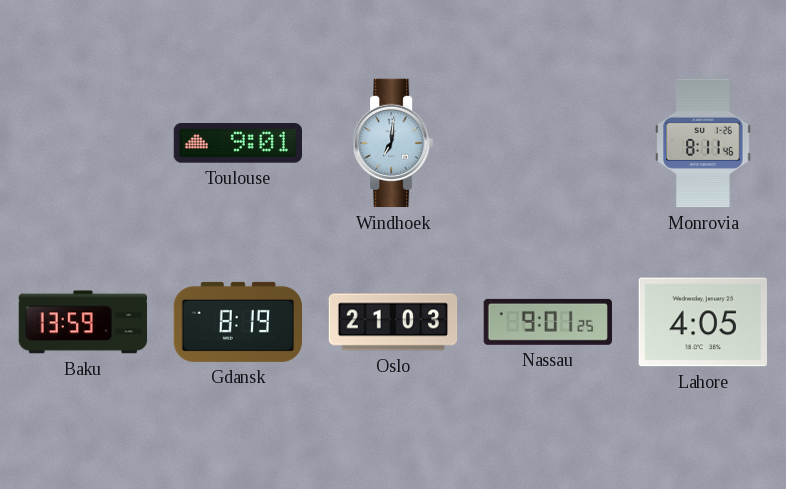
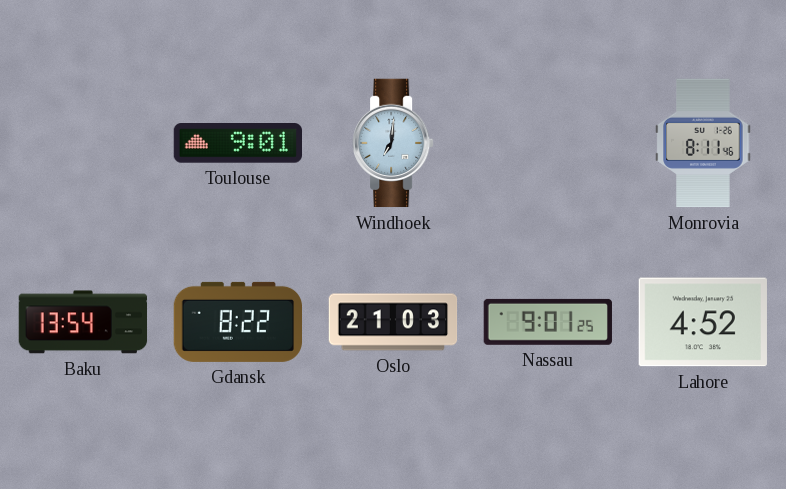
Baku: 13:59 -> 13:54
Gdansk: 8:19 -> 8:22
Lahore: 4:05 -> 4:52
